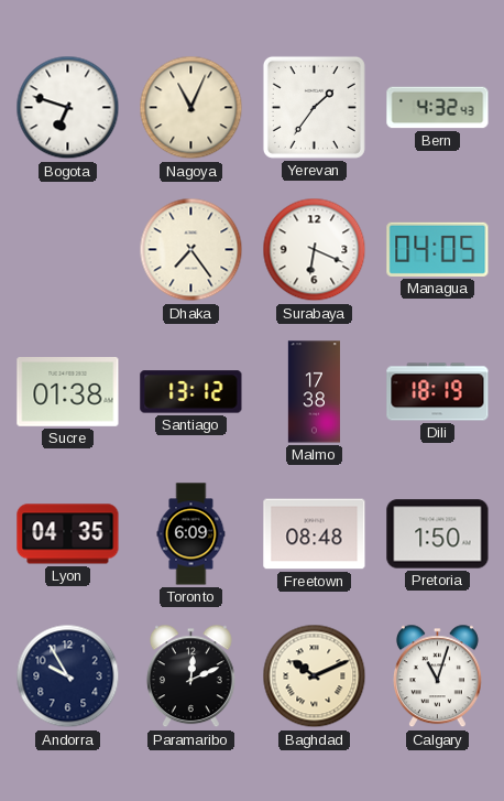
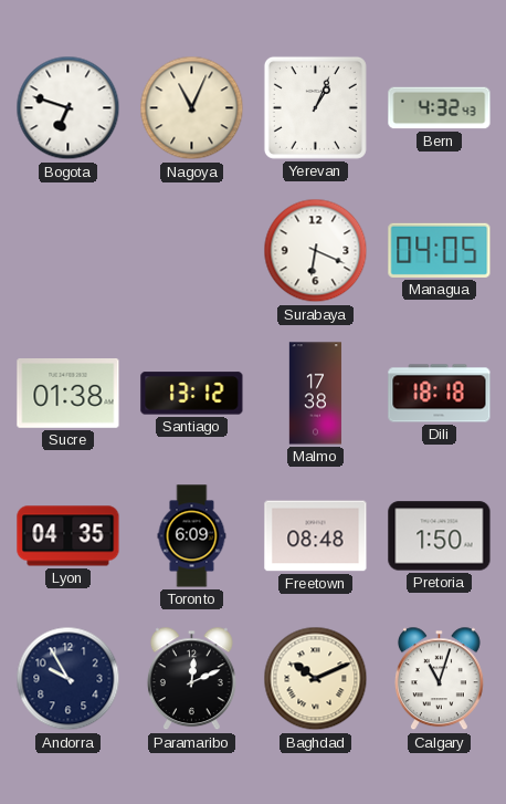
Yerevan: 1:36 -> 1:04
Dhaka: 7:24 -> none
Dili: 18:19 -> 18:18
